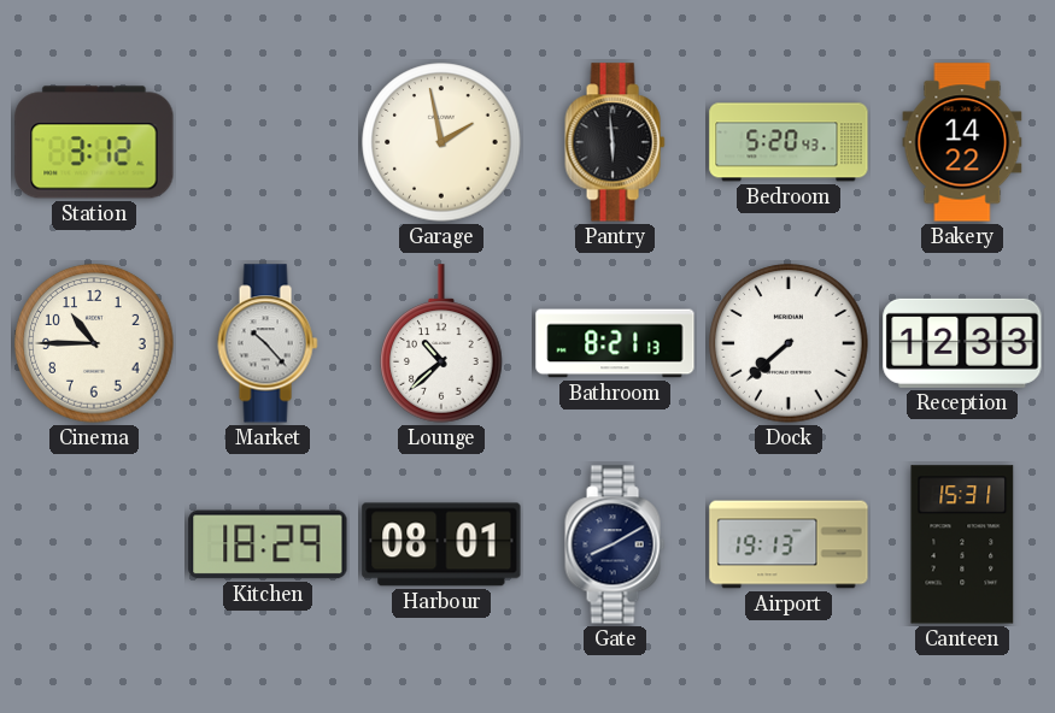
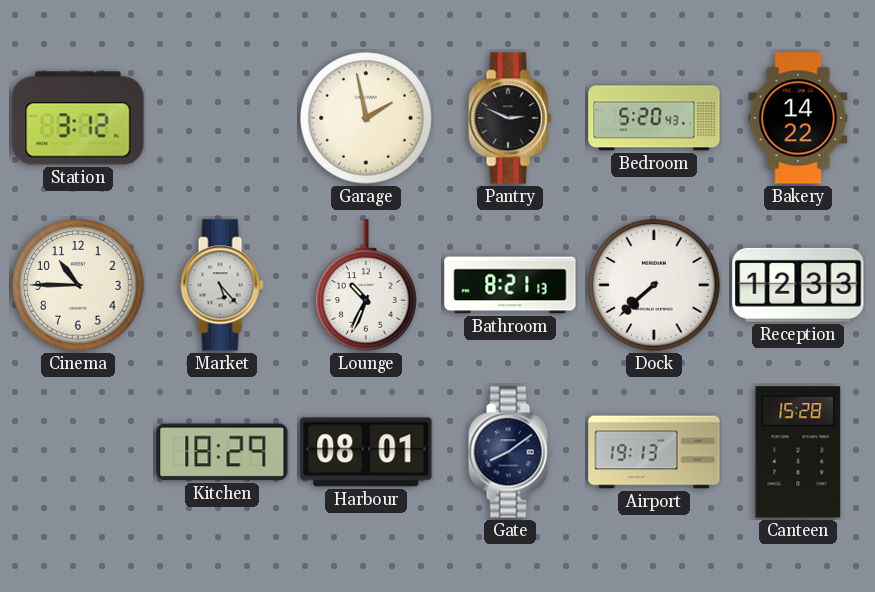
Pantry: 5:59 -> 2:49
Market: 10:23 -> 5:23
Lounge: 10:38 -> 10:34
Gate: 8:10 -> 8:09
Canteen: 15:31 -> 15:28
